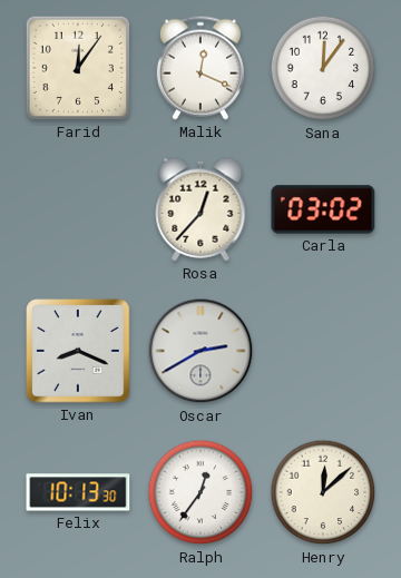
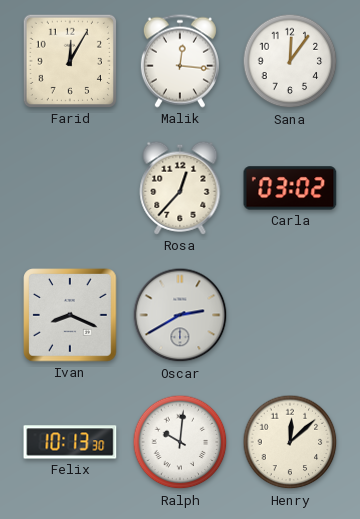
Farid: 12:06 -> 12:05
Malik: 12:19 -> 12:16
Ralph: 12:36 -> 10:01
